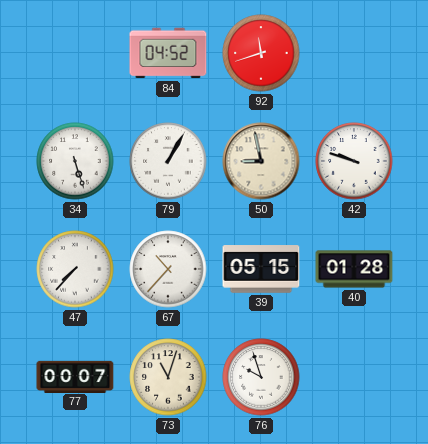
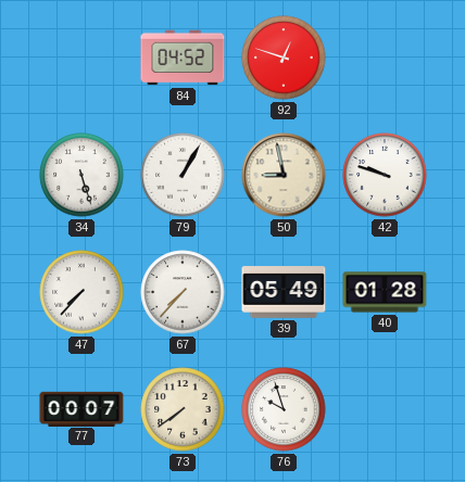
92: 11:42 -> 12:48
67: 10:37 -> 7:37
39: 05:15 -> 05:49
73: 11:03 -> 7:39
